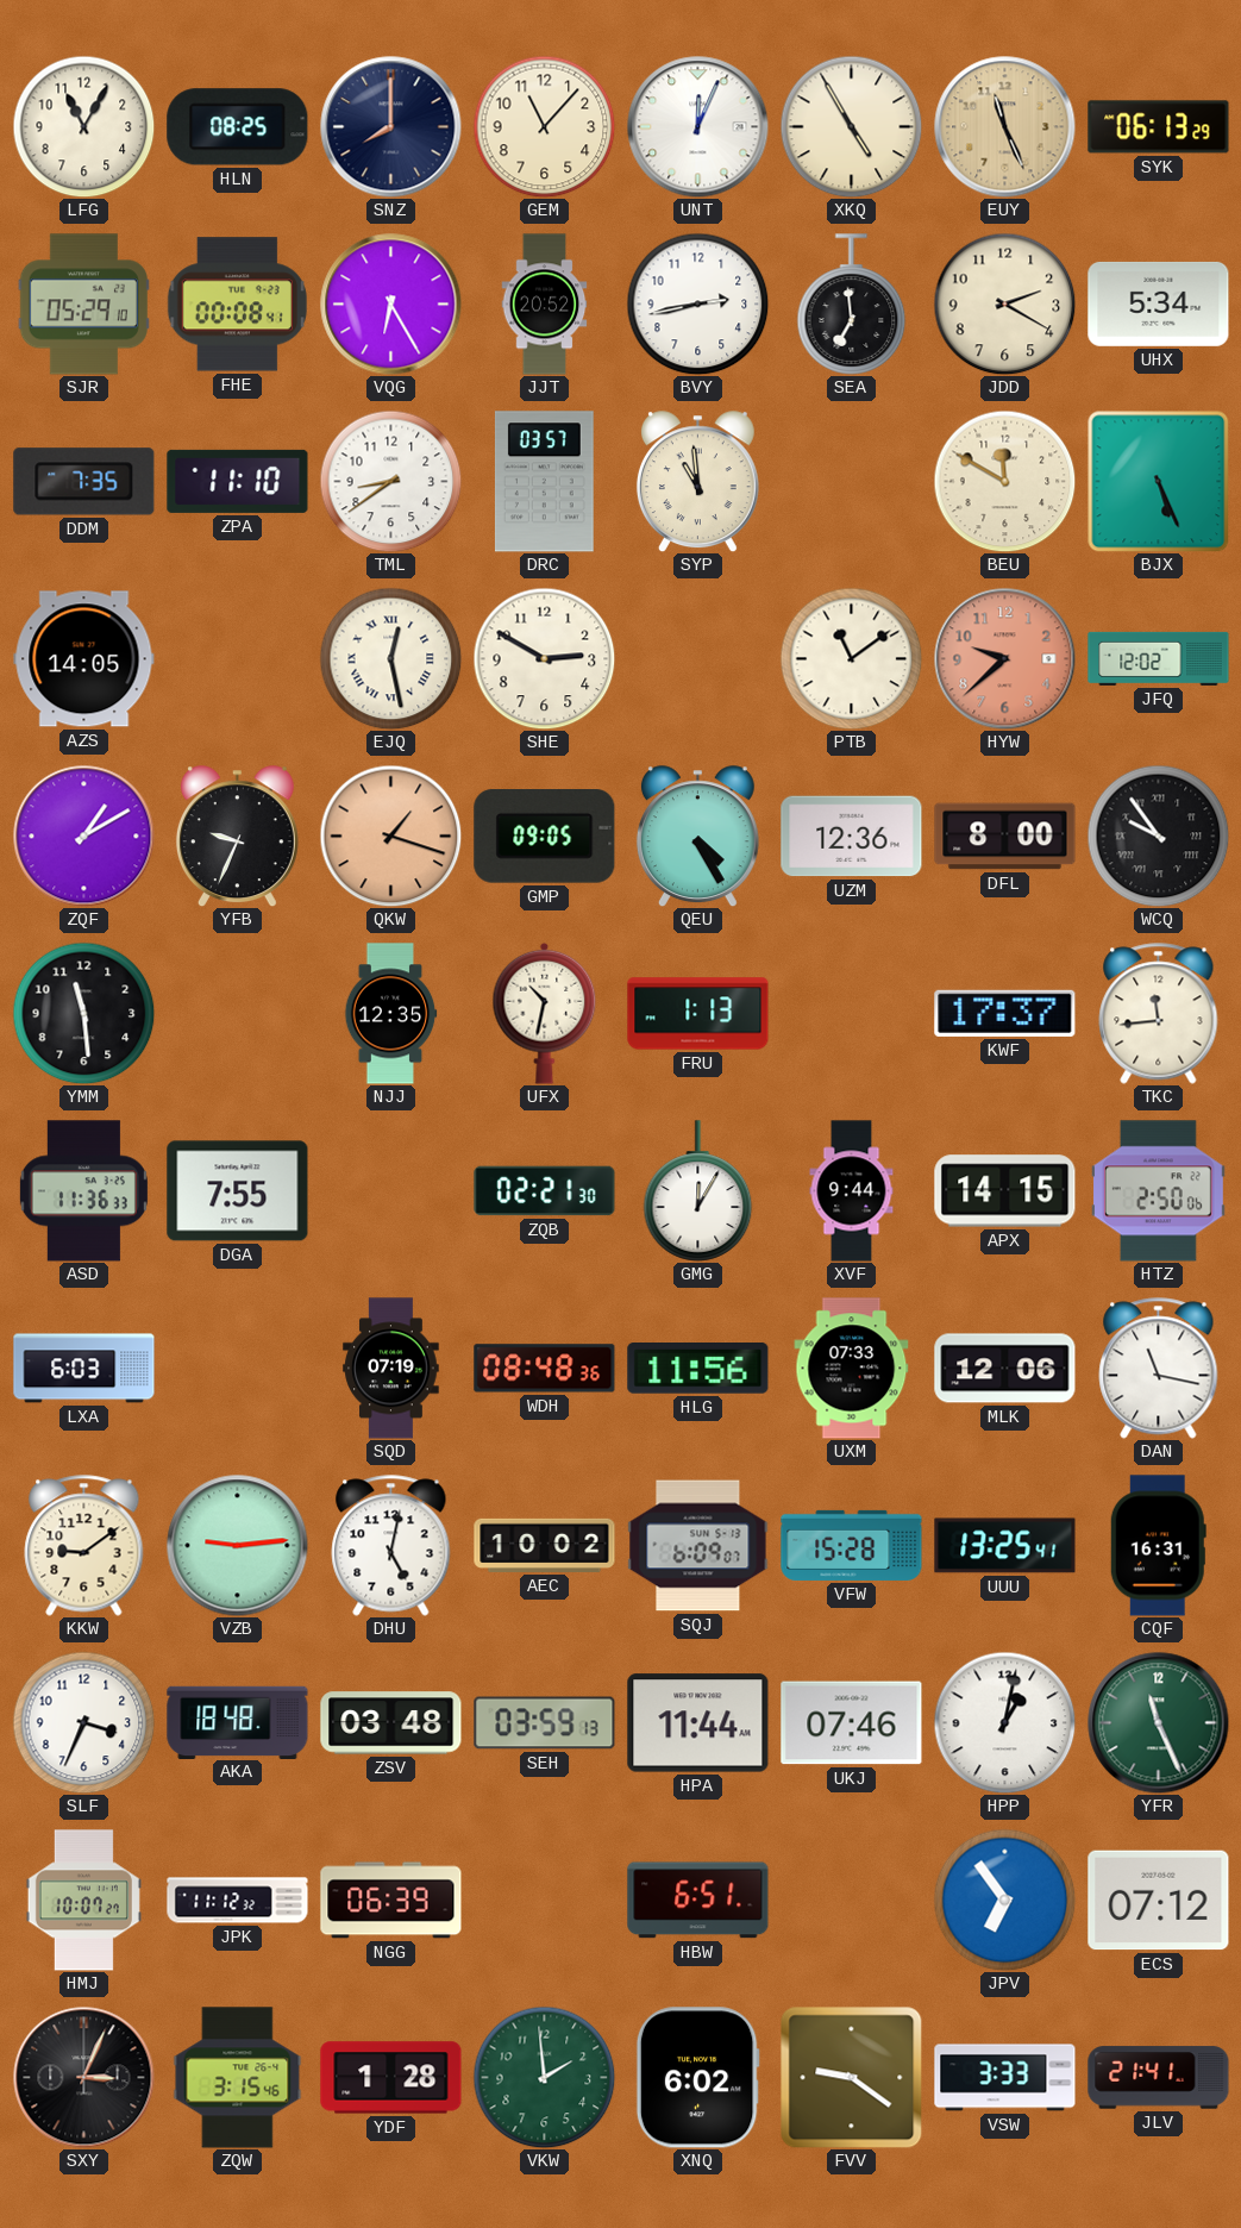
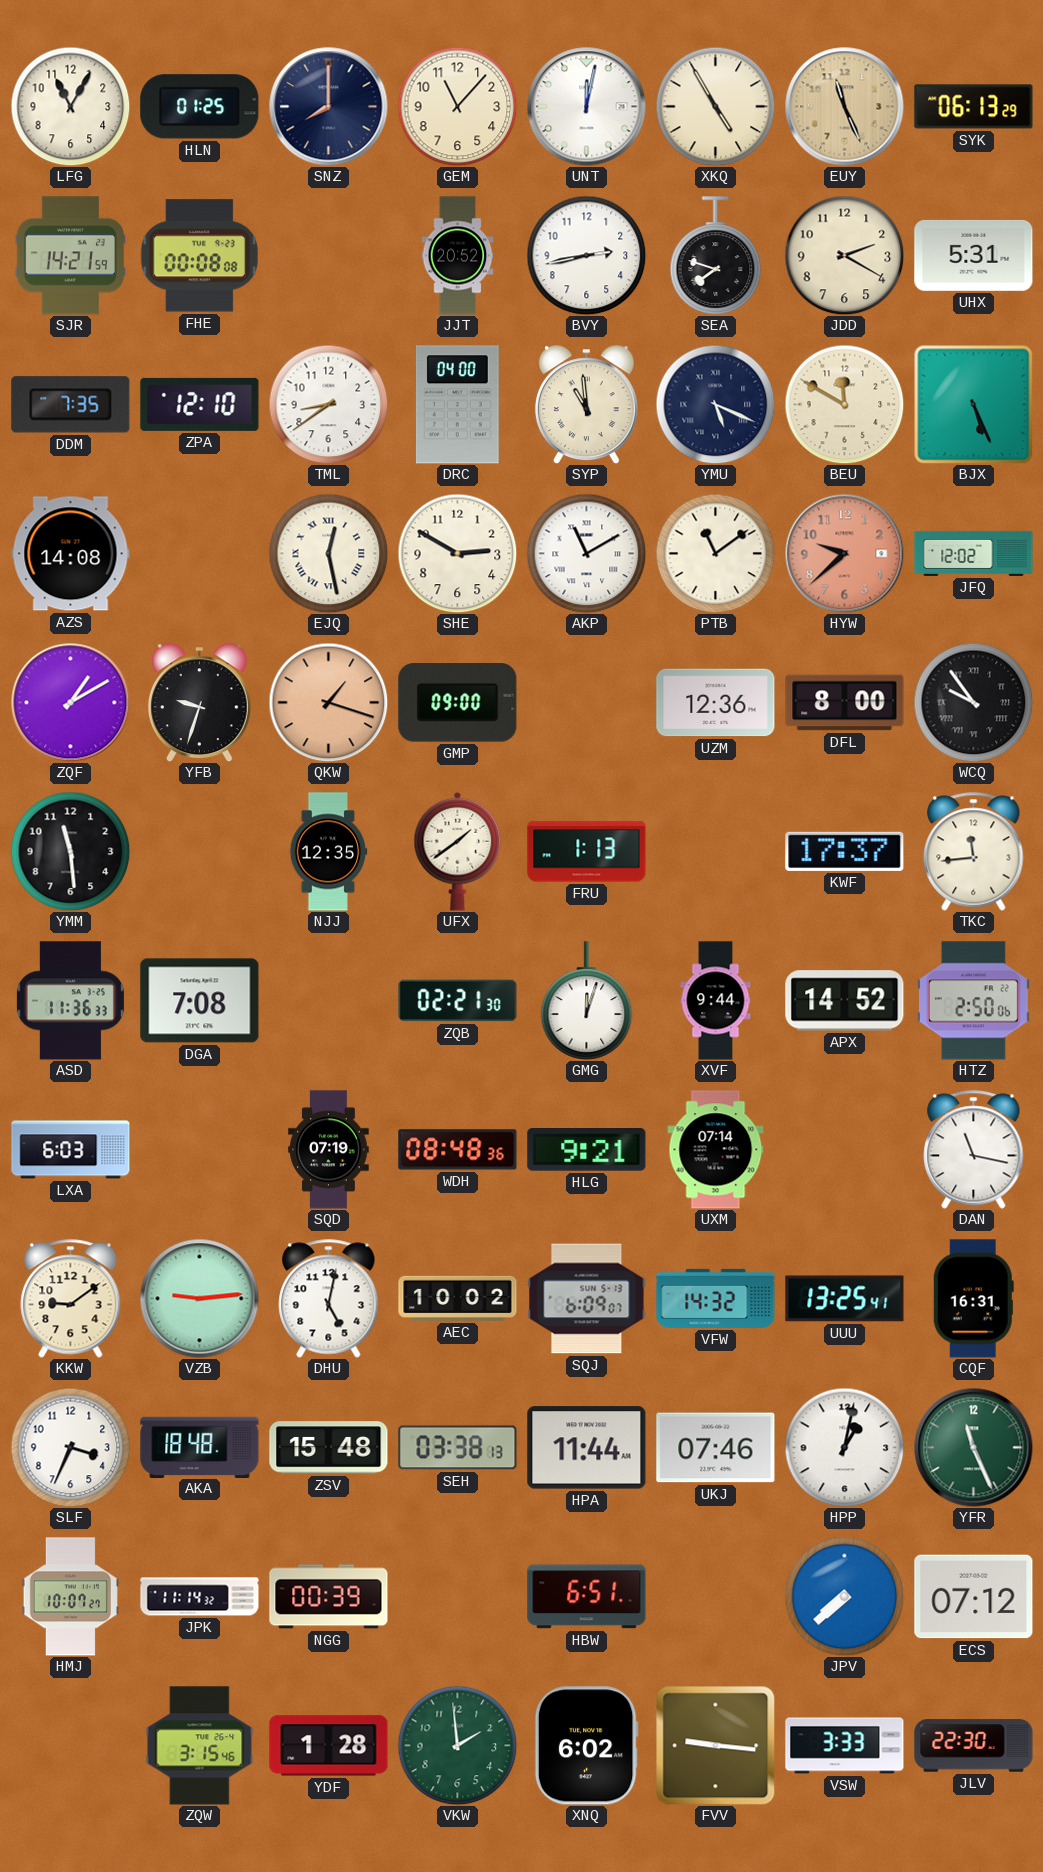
HLN: 08:25 -> 01:25
UNT: 12:04 -> 12:02
SJR: 05:29 -> 14:21
FHE: 00:08:41 -> 00:08:08
VQG: 6:25 -> none
SEA: 6:59 -> 7:48
UHX: 5:34 -> 5:31
ZPA: 11:10 -> 12:10
DRC: 03:57 -> 04:00
YMU: none -> 5:19
AZS: 14:05 -> 14:08
AKP: none -> 11:10
YFB: 9:34 -> 9:33
GMP: 09:05 -> 09:00
QEU: 4:25 -> none
UFX: 10:32 -> 1:39
DGA: 7:55 -> 7:08
GMG: 12:05 -> 12:03
APX: 14:15 -> 14:52
HLG: 11:56 -> 9:21
UXM: 07:33 -> 07:14
MLK: 12:06 -> none
VFW: 15:28 -> 14:32
ZSV: 03:48 -> 15:48
SEH: 03:59 -> 03:38
JPK: 11:12 -> 11:14
NGG: 06:39 -> 00:39
JPV: 6:54 -> 7:38
SXY: 3:04 -> none
FVV: 9:21 -> 9:16
JLV: 21:41 -> 22:30
